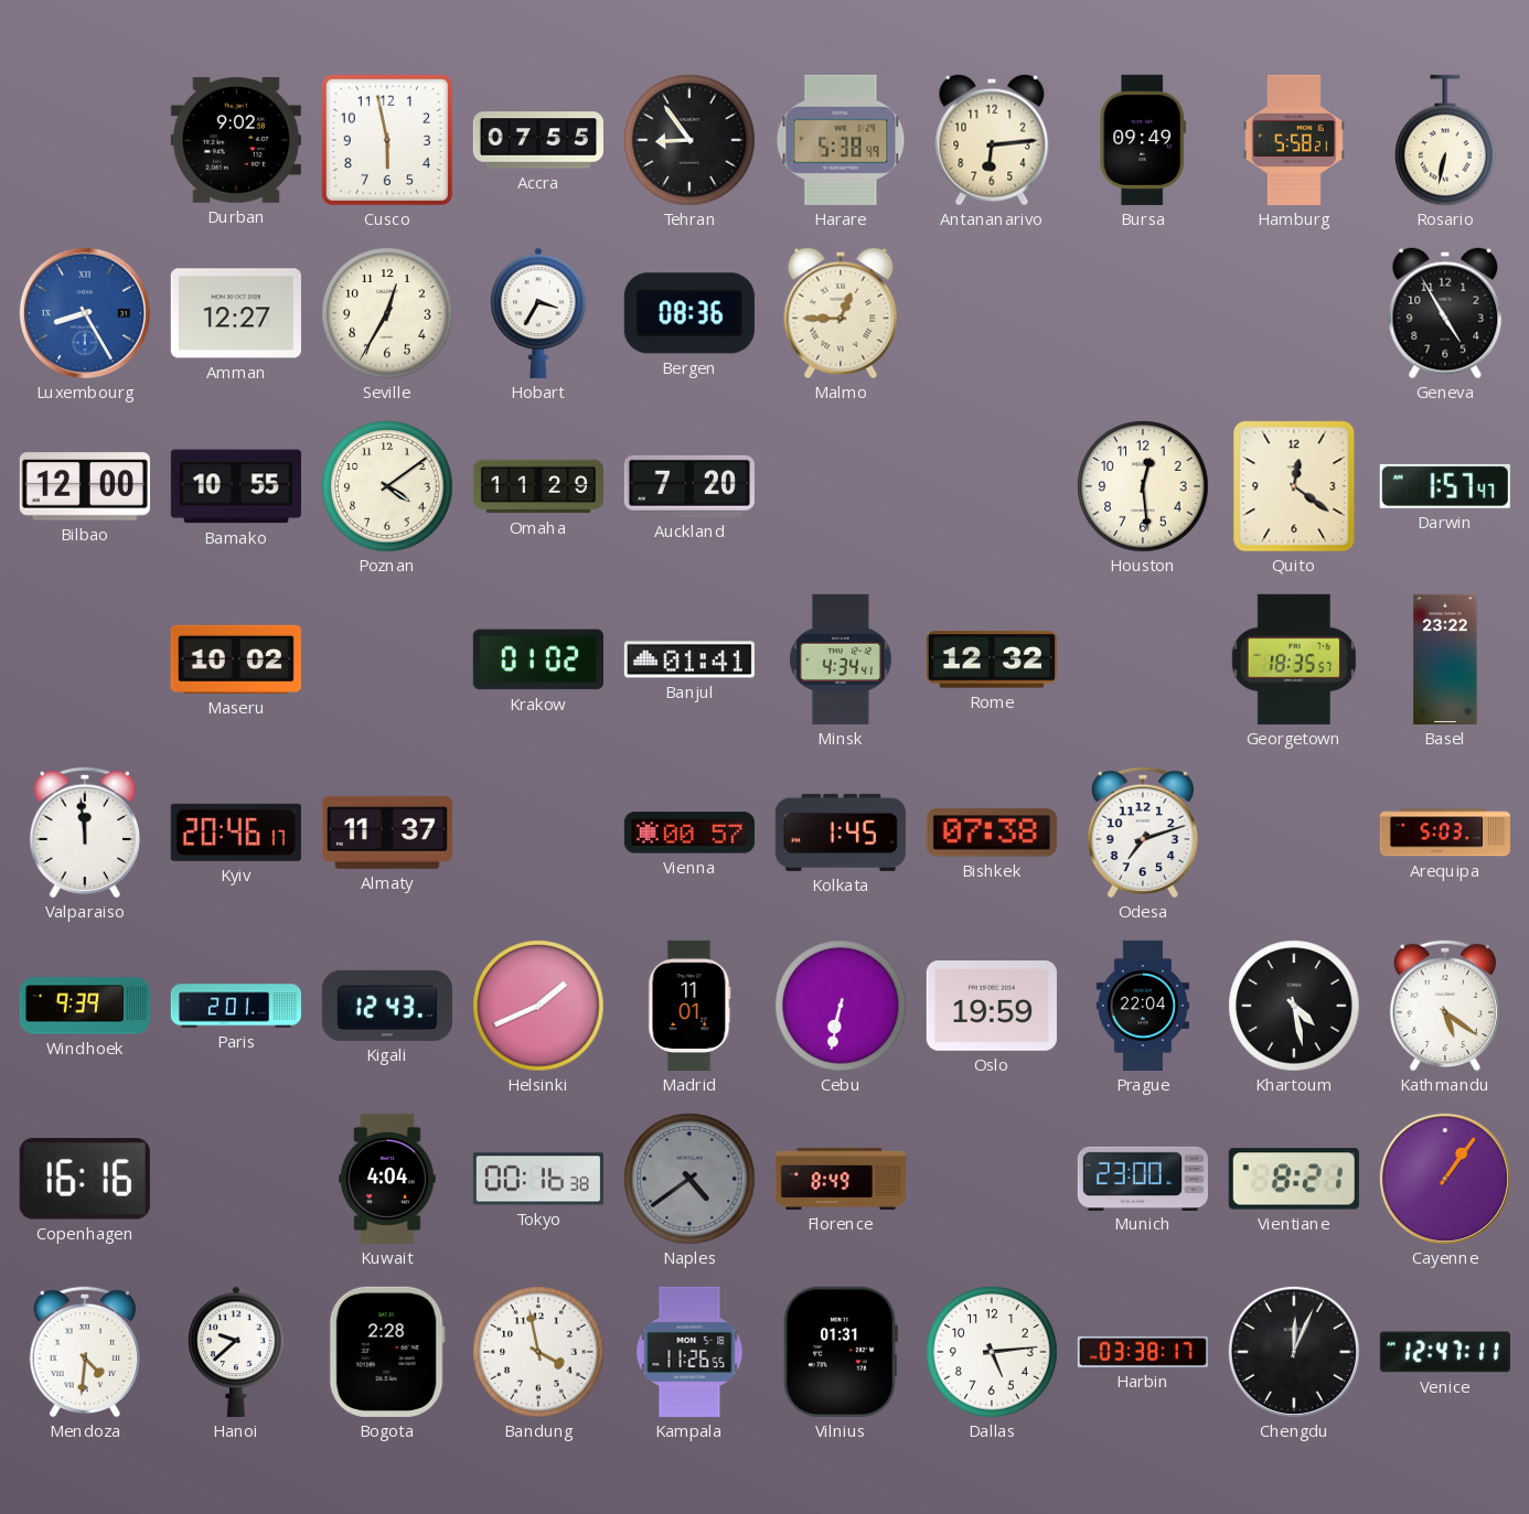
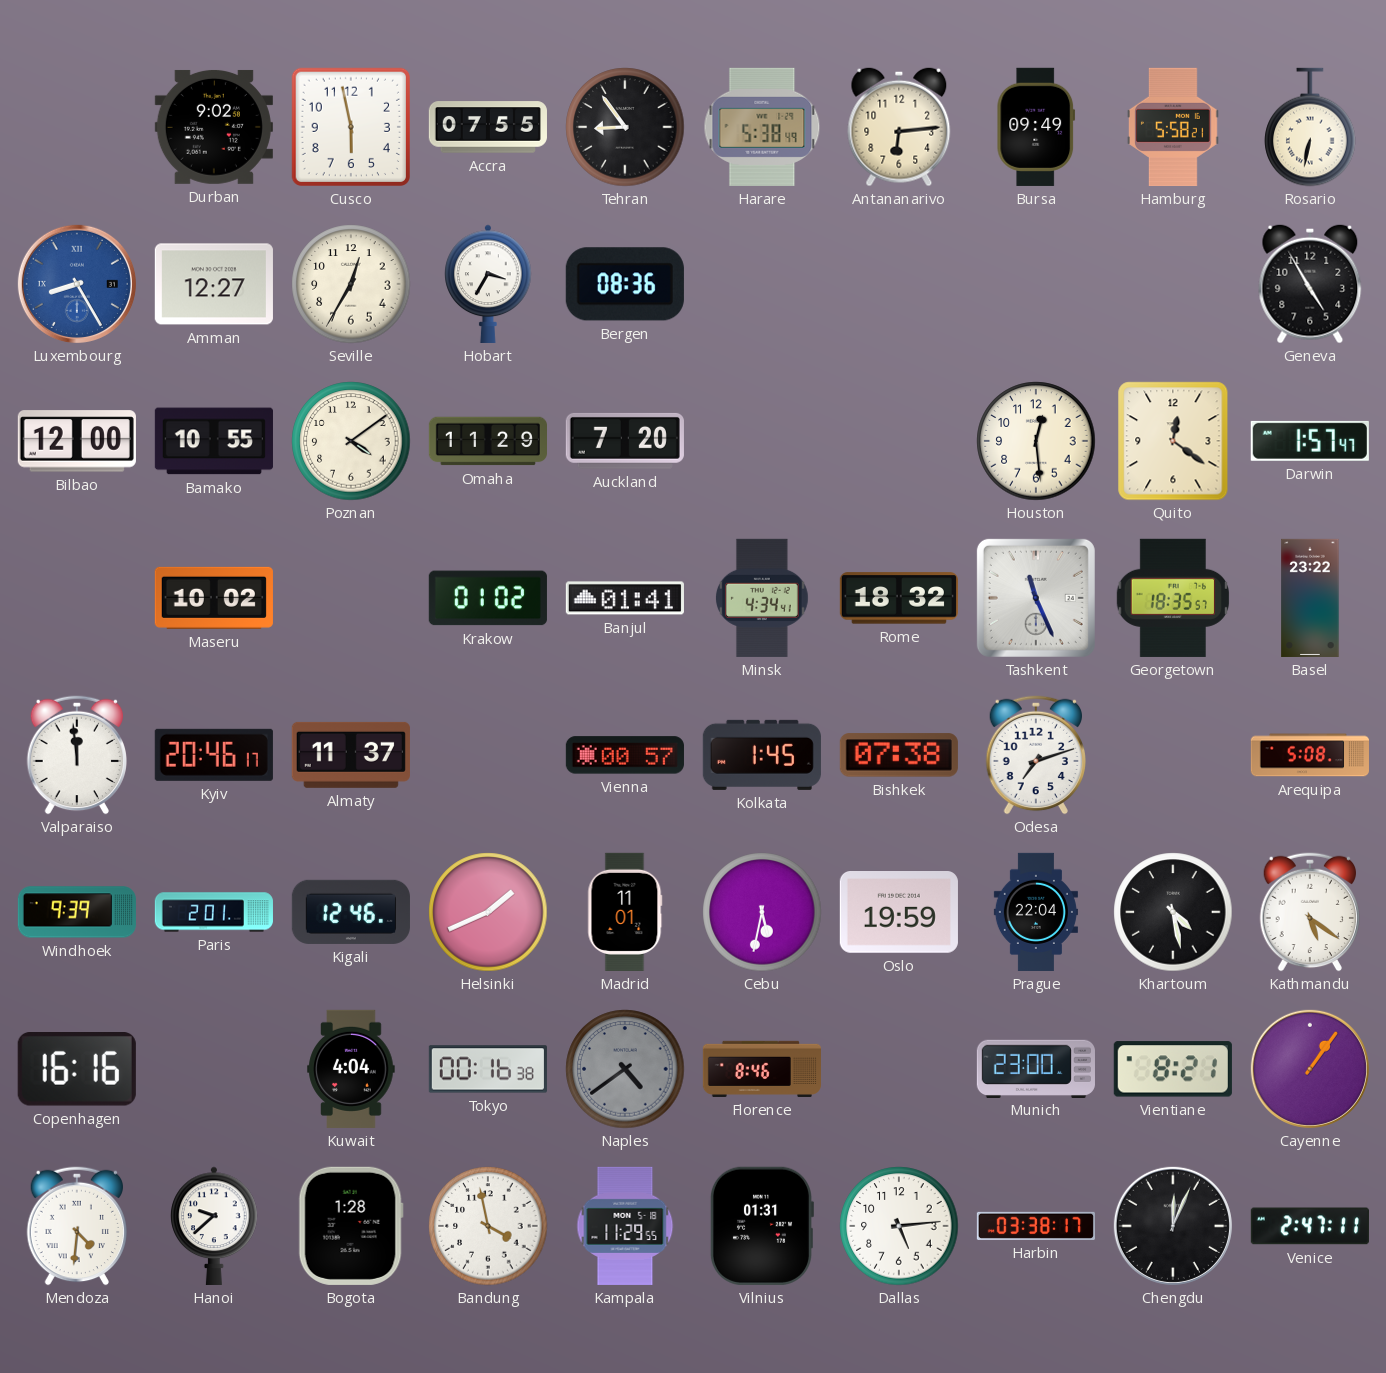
Malmo: 12:45 -> none
Rome: 12:32 -> 18:32
Tashkent: none -> 11:26
Arequipa: 5:03 -> 5:08
Kigali: 12:43 -> 12:46
Cebu: 6:32 -> 5:32
Florence: 8:49 -> 8:46
Bogota: 2:28 -> 1:28
Kampala: 11:26 -> 11:29
Venice: 12:47 -> 2:47
